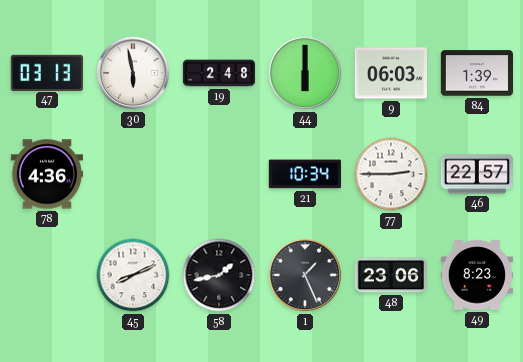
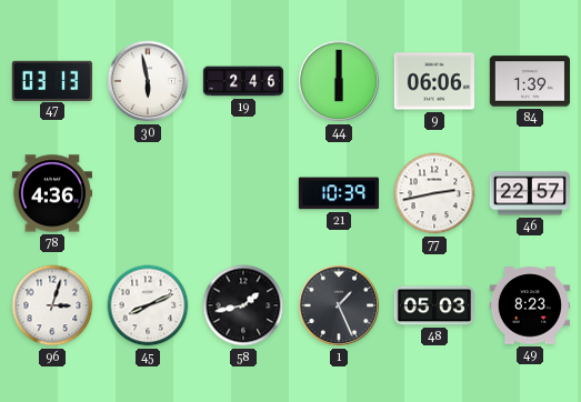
19: 2:48 -> 2:46
9: 06:03 -> 06:06
21: 10:34 -> 10:39
77: 2:45 -> 2:43
96: none -> 3:03
48: 23:06 -> 05:03
